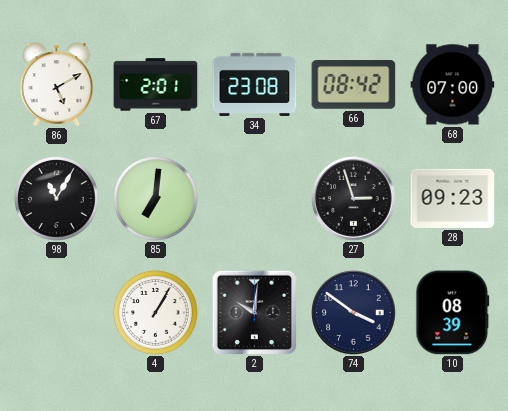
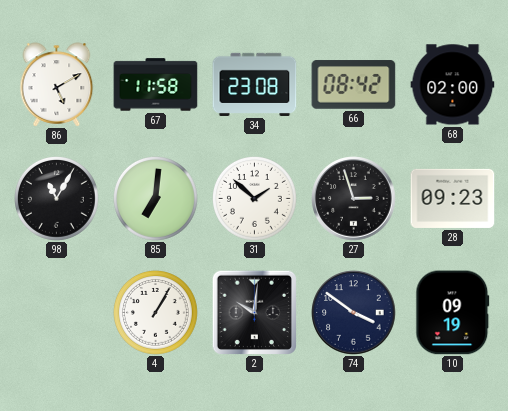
67: 2:01 -> 11:58
68: 07:00 -> 02:00
31: none -> 1:52
10: 08:39 -> 09:19
